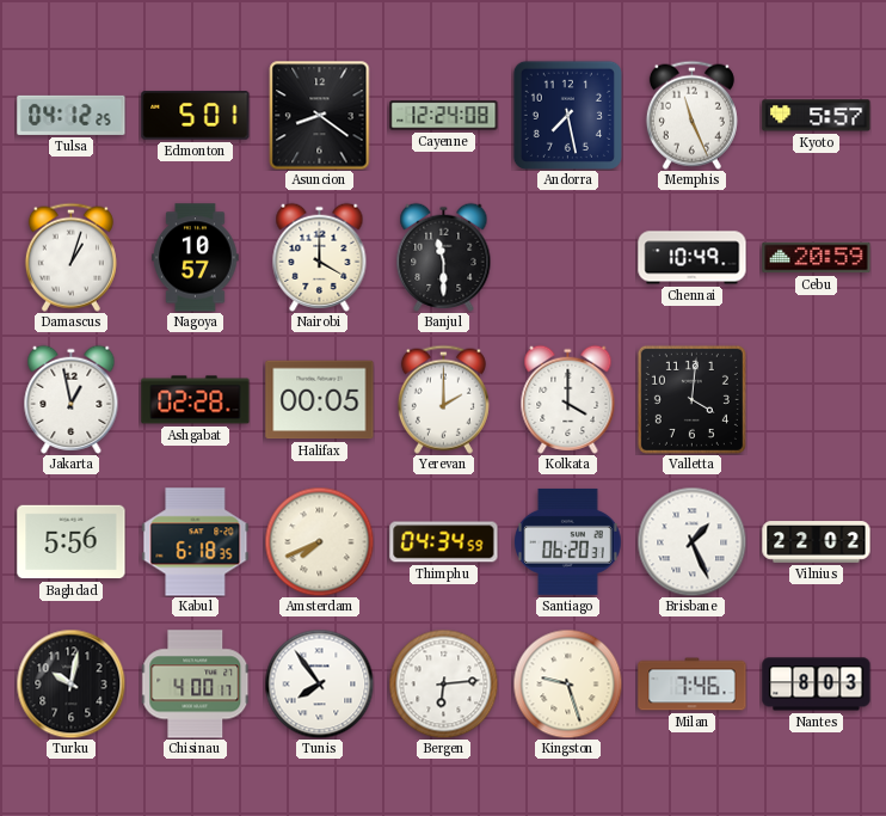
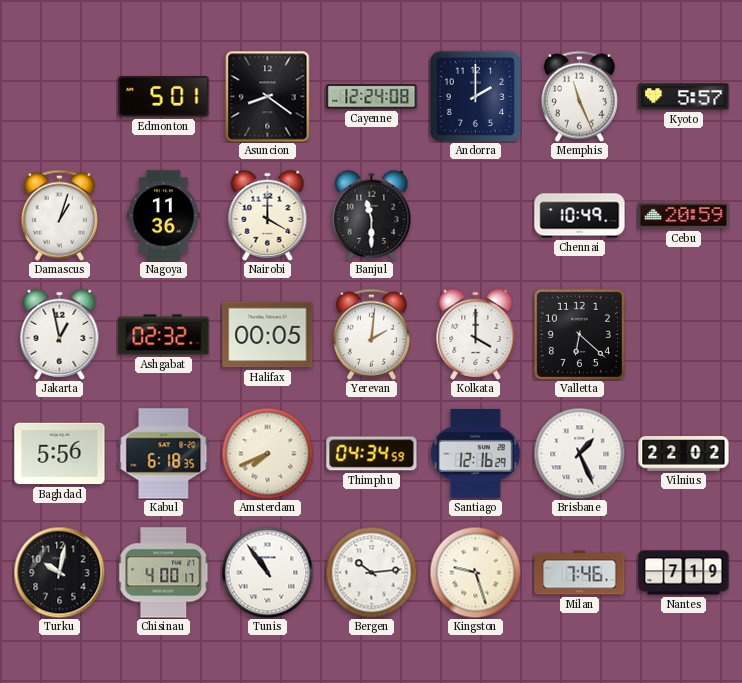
Tulsa: 04:12 -> none
Andorra: 7:28 -> 2:00
Nagoya: 10:57 -> 11:36
Ashgabat: 02:28 -> 02:32
Yerevan: 2:00 -> 2:01
Valletta: 4:01 -> 6:22
Santiago: 06:20 -> 12:16
Tunis: 7:54 -> 10:54
Bergen: 6:14 -> 10:14
Nantes: 8:03 -> 7:19
